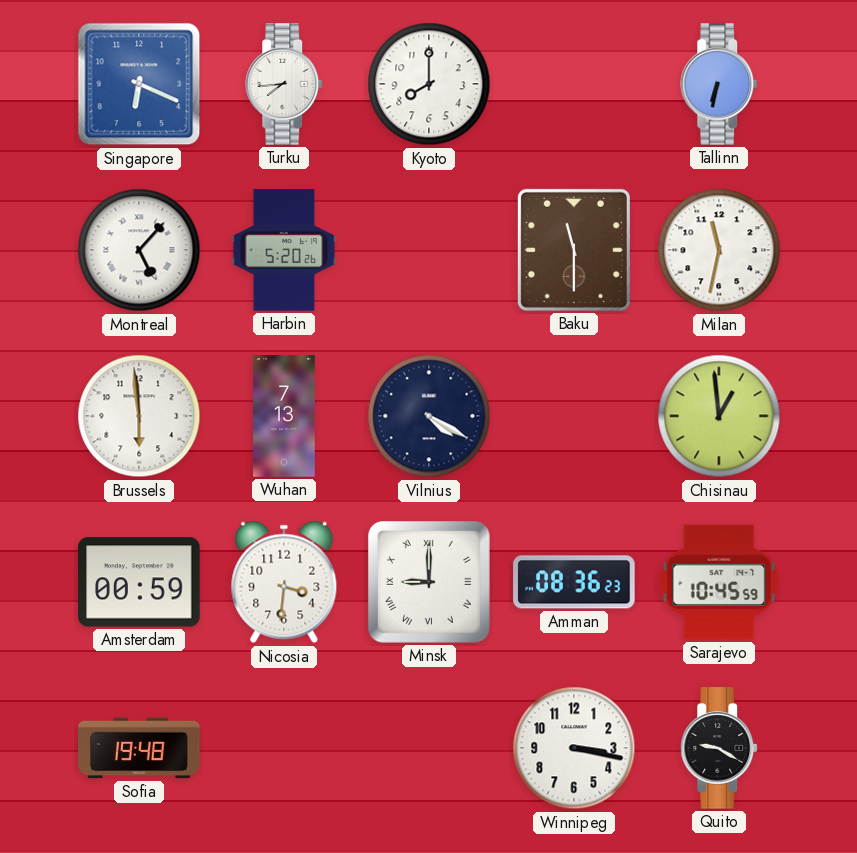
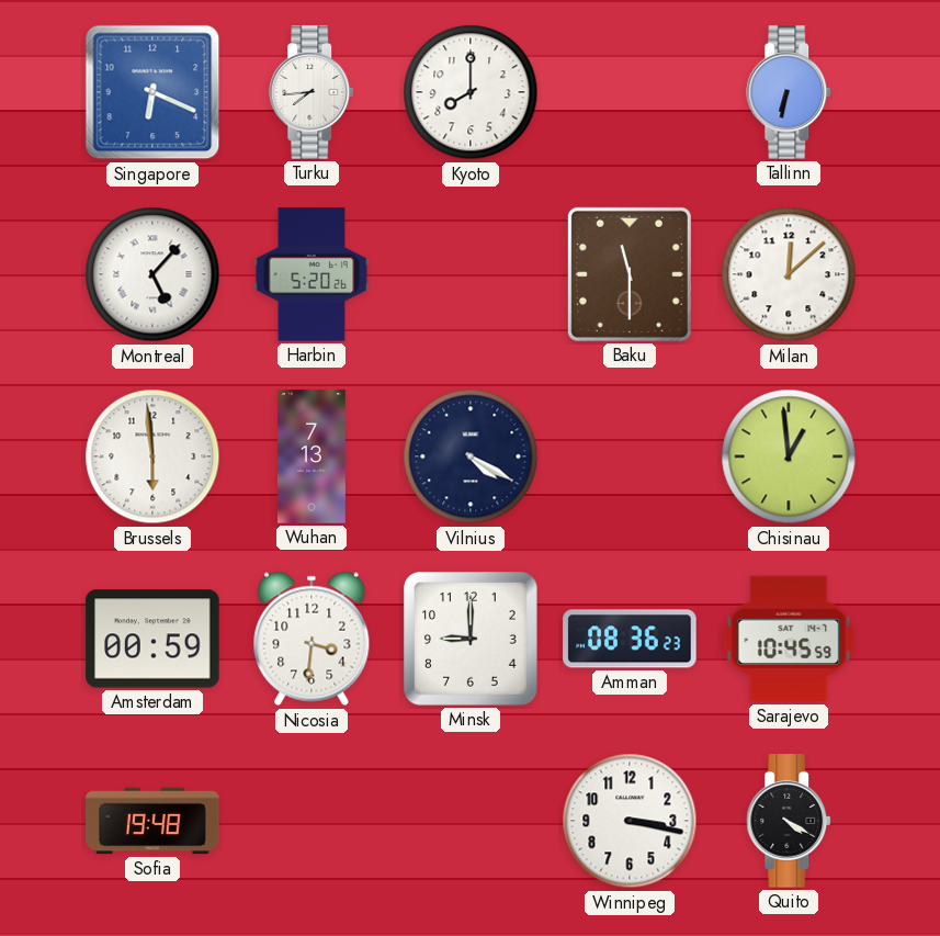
Milan: 11:32 -> 12:08
Minsk numerals: Roman -> Arabic
Quito: 9:20 -> 4:20
